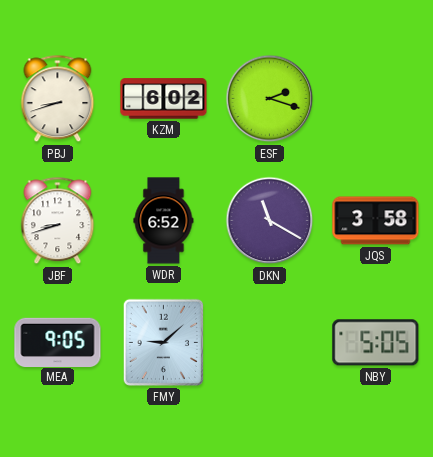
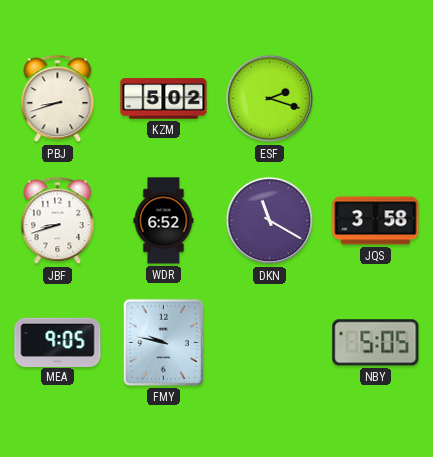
KZM: 6:02 -> 5:02
FMY: 9:08 -> 9:47
